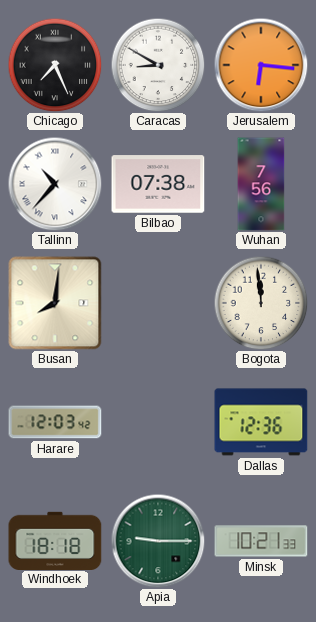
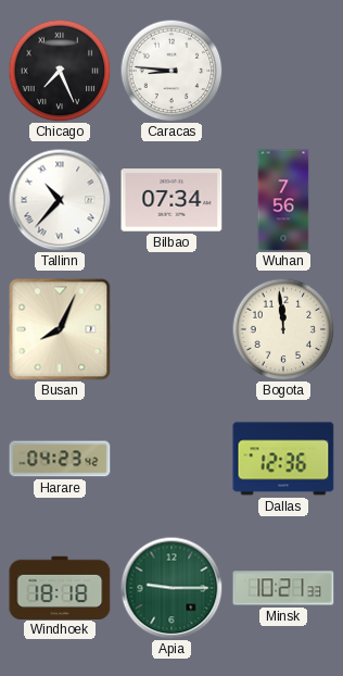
Caracas: 8:50 -> 8:46
Jerusalem: 6:16 -> none
Bilbao: 07:38 -> 07:34
Busan: 8:01 -> 8:04
Harare: 12:03 -> 04:23
